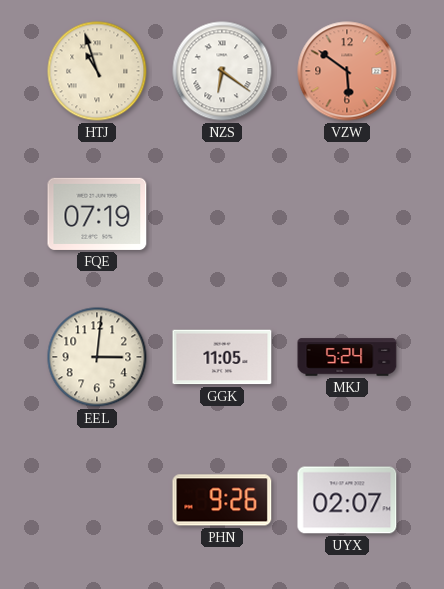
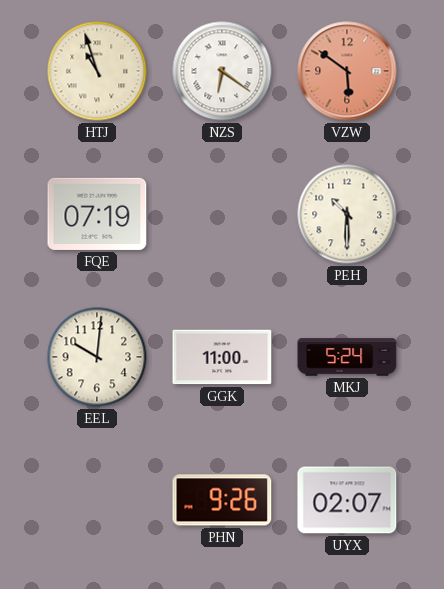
PEH: none -> 10:30
EEL: 3:01 -> 10:01
GGK: 11:05 -> 11:00
